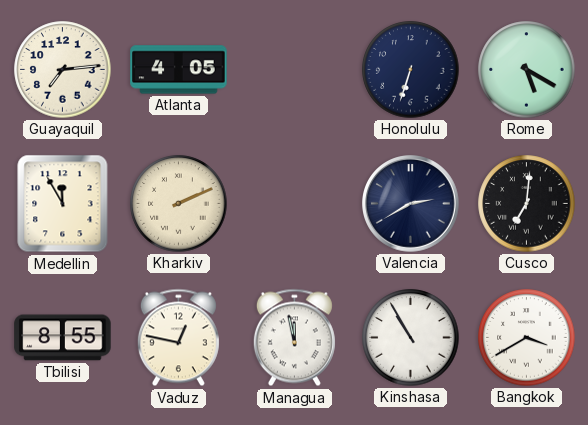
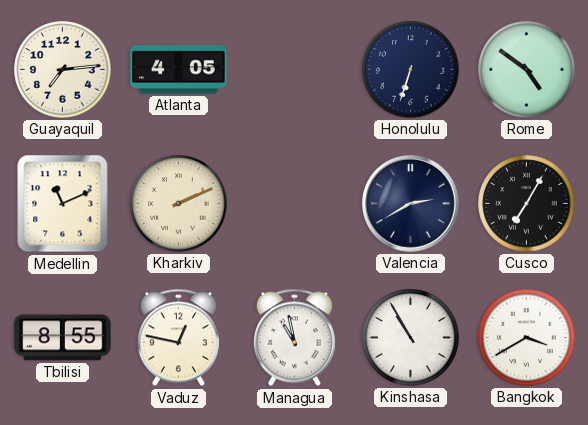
Rome: 5:20 -> 4:51
Medellin: 11:55 -> 11:11
Cusco: 7:01 -> 7:05
Managua: 11:58 -> 10:58
